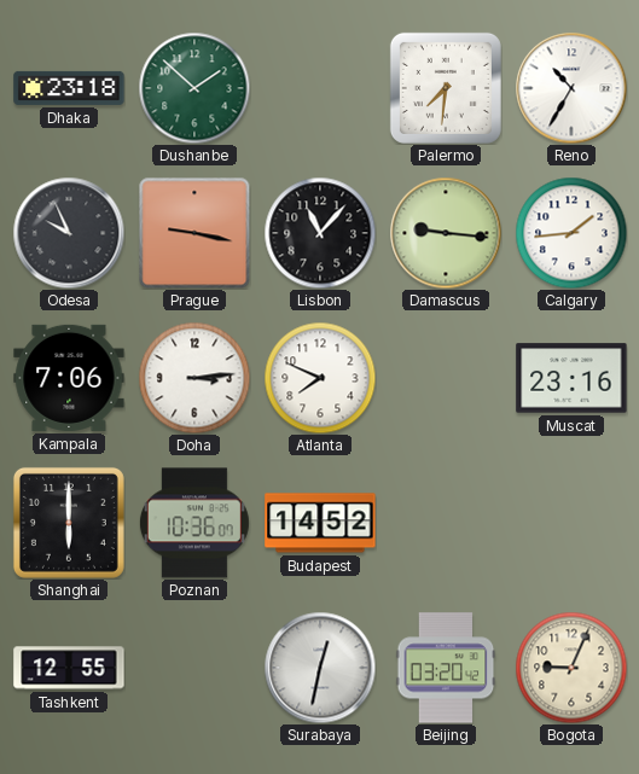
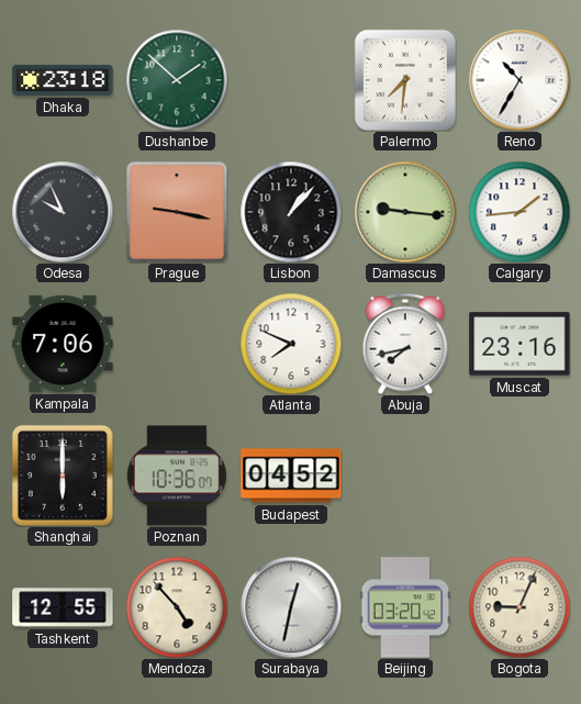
Lisbon: 11:07 -> 1:07
Doha: 3:14 -> none
Abuja: none -> 7:43
Budapest: 14:52 -> 04:52
Mendoza: none -> 4:53
